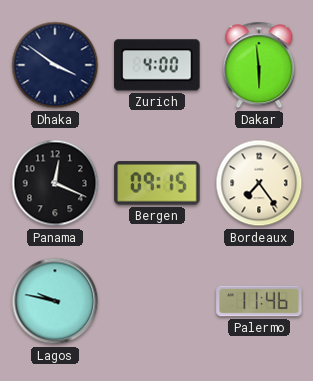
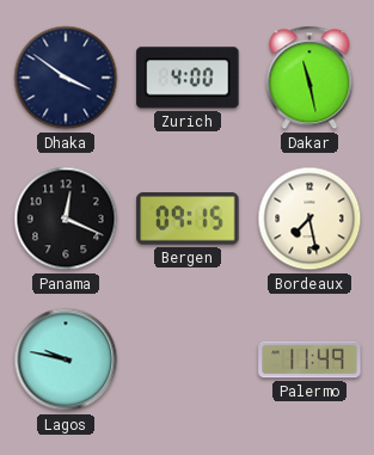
Dakar: 5:59 -> 11:28
Bordeaux: 7:24 -> 7:28
Palermo: 11:46 -> 11:49
